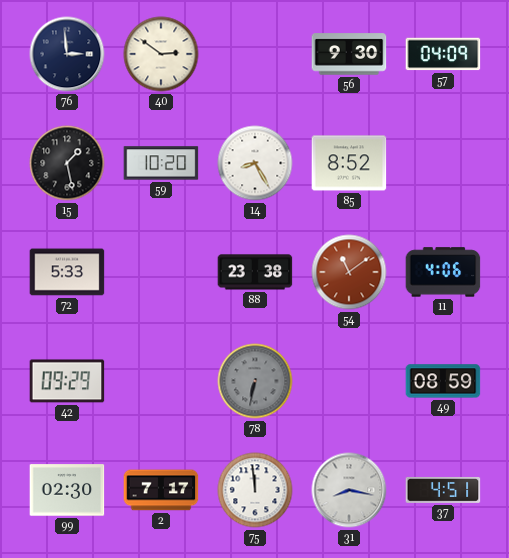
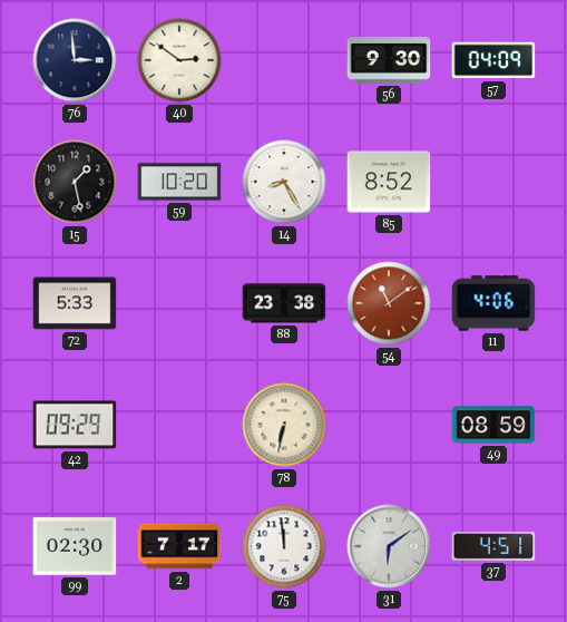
78 dial: grey -> cream
31: 8:17 -> 6:09
